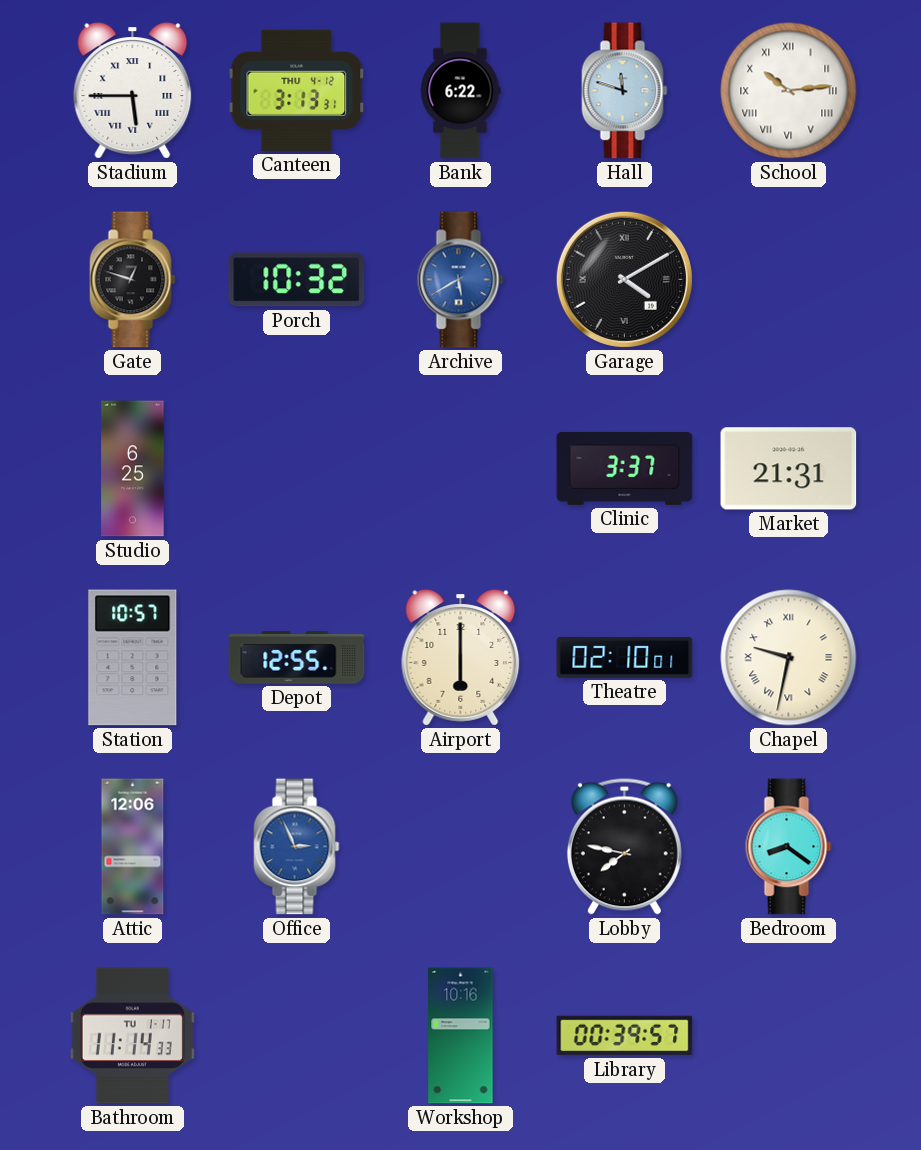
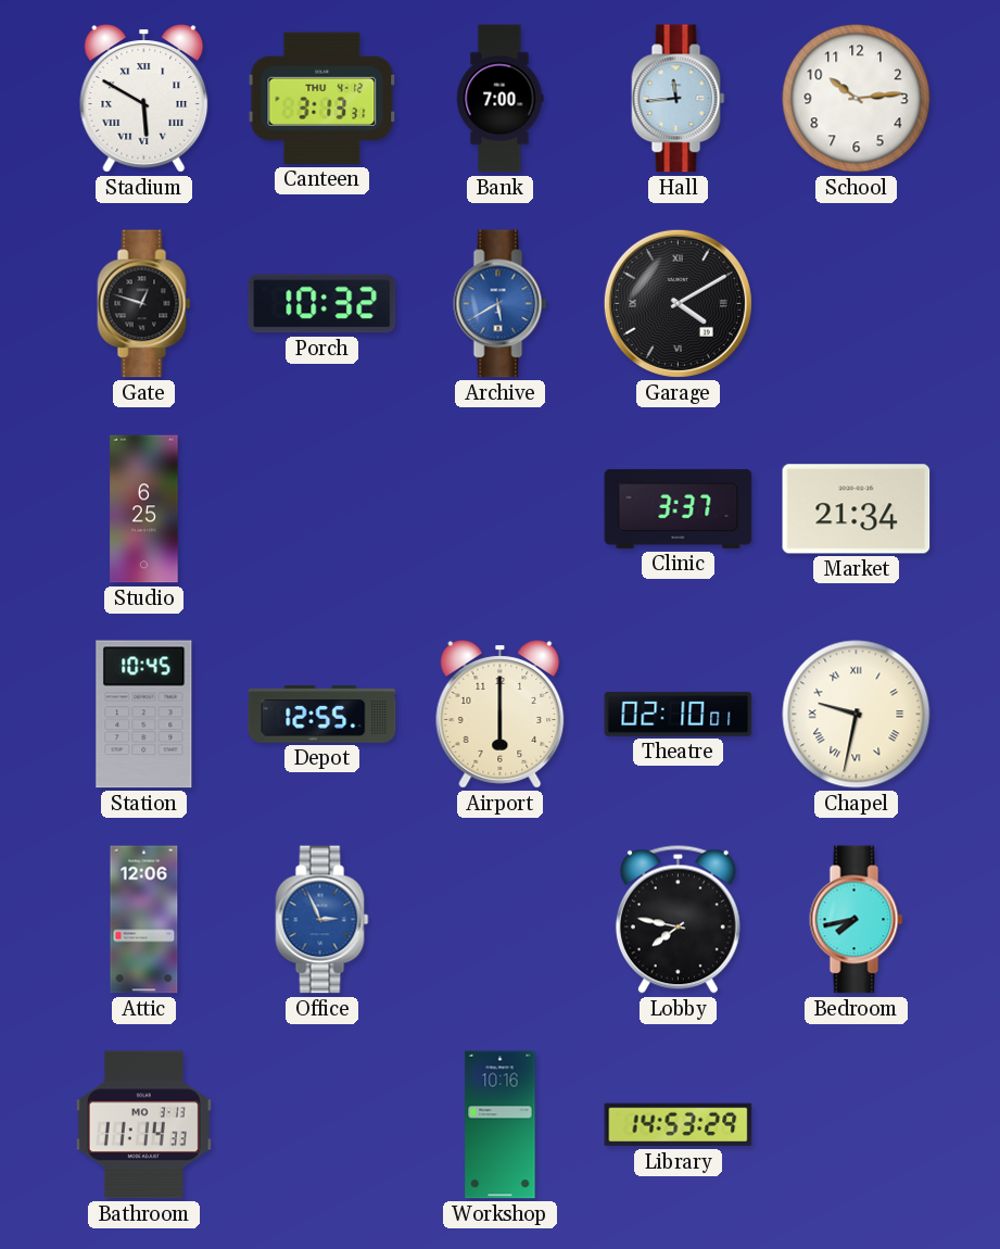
Stadium: 5:45 -> 5:50
Bank: 6:22 -> 7:00
Hall: 11:48 -> 11:44
School numerals: Roman -> Arabic
Market: 21:31 -> 21:34
Station: 10:57 -> 10:45
Bedroom: 8:21 -> 7:43
Bathroom date: TU 1-17 -> MO 3-13
Library: 00:39 -> 14:53
